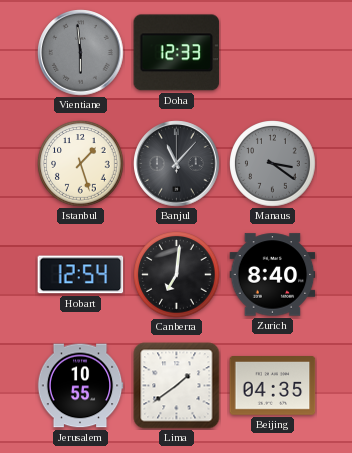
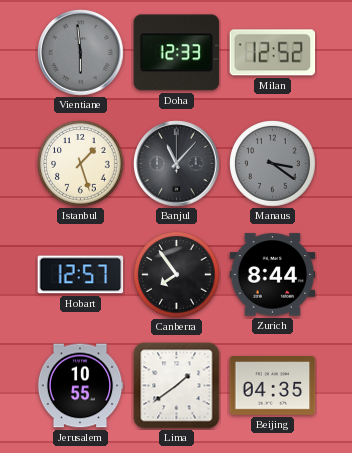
Milan: none -> 12:52
Hobart: 12:54 -> 12:57
Canberra: 7:01 -> 7:54
Zurich: 8:40 -> 8:44
